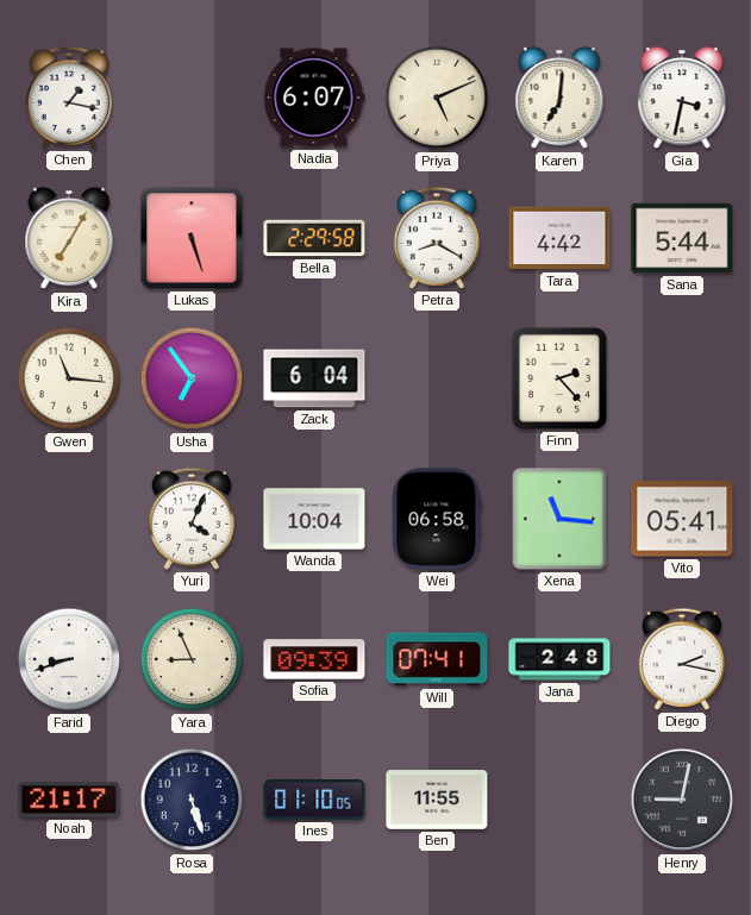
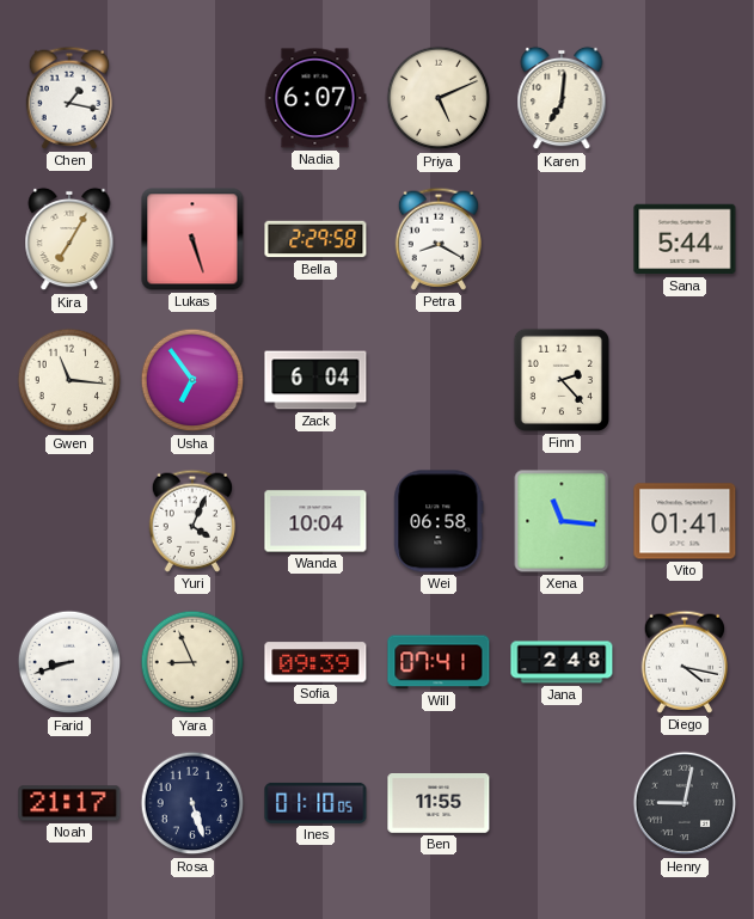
Gia: 3:32 -> none
Tara: 4:42 -> none
Vito: 05:41 -> 01:41
Diego: 2:17 -> 4:17
